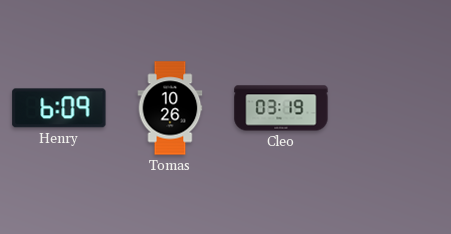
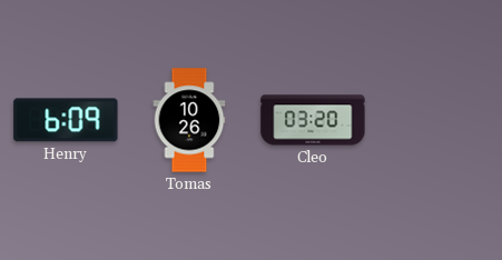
Cleo: 03:19 -> 03:20
